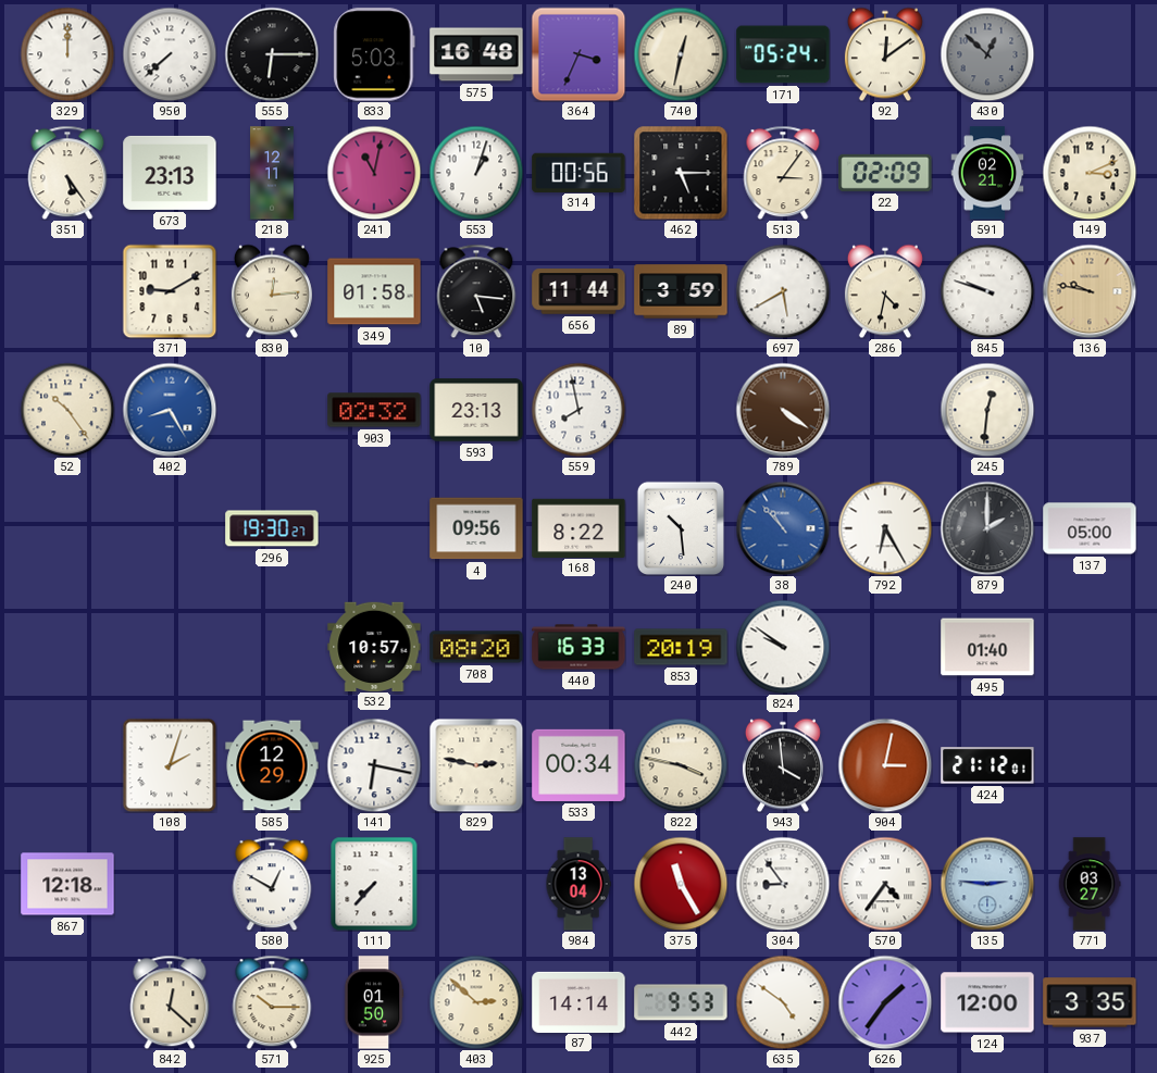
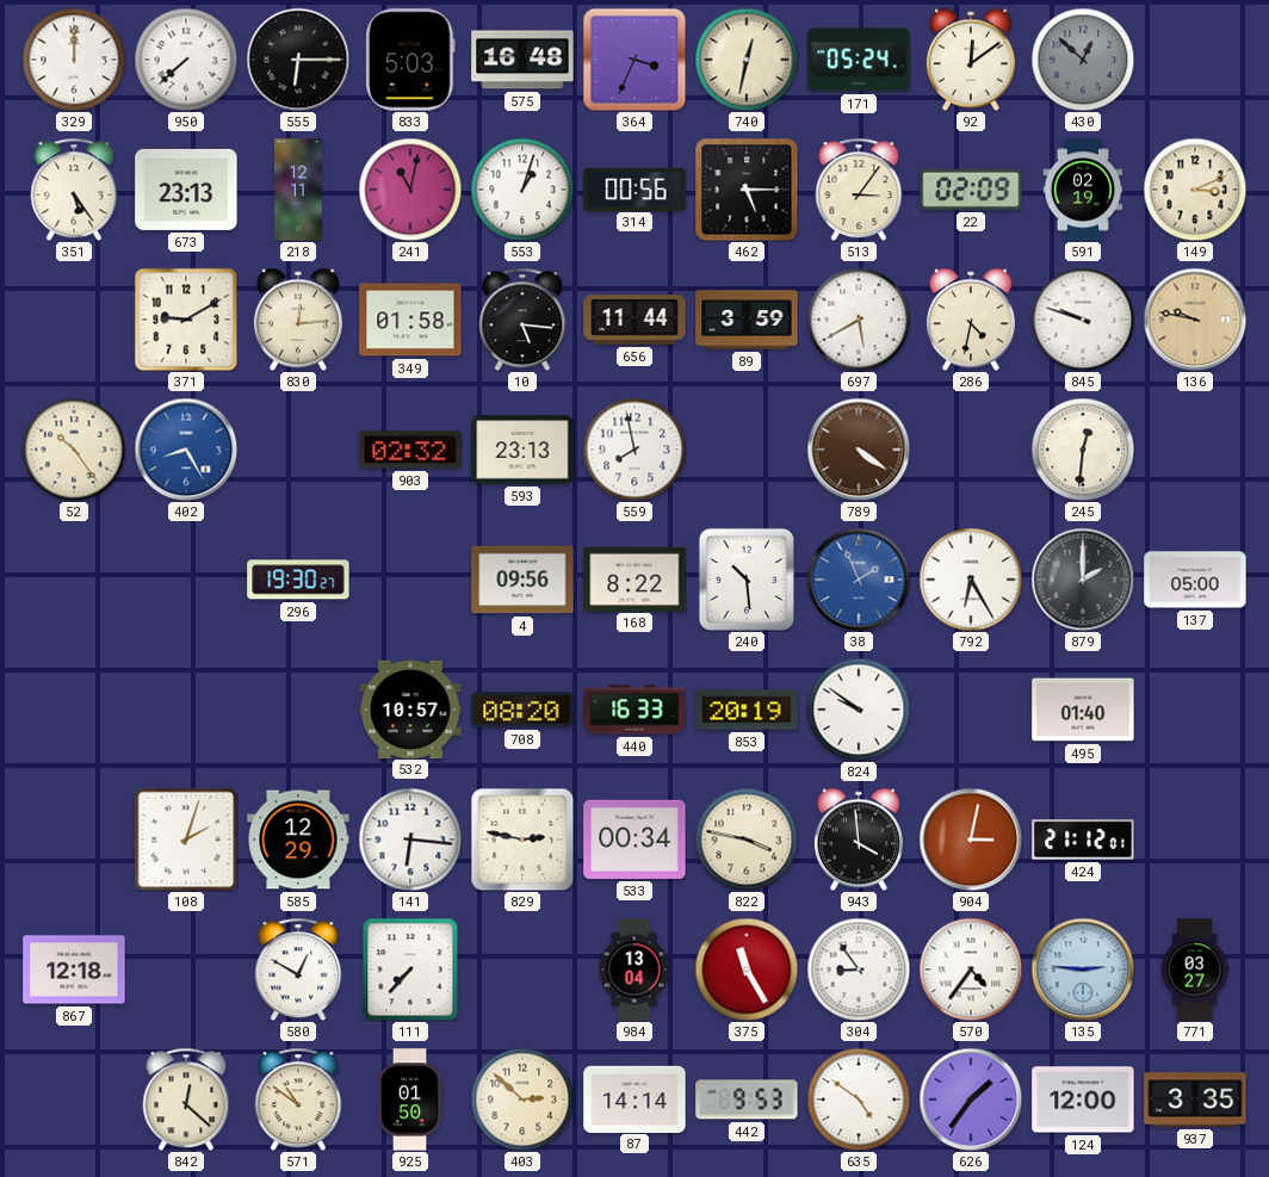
591: 02:21 -> 02:19
38: 10:53 -> 1:56
141: 6:17 -> 6:16
571: 10:15 -> 10:51
